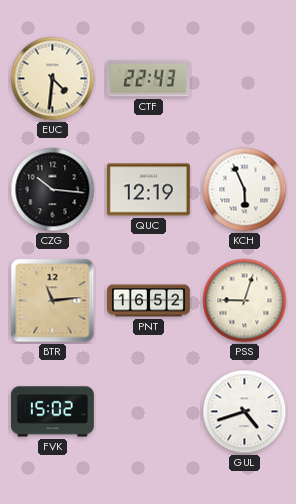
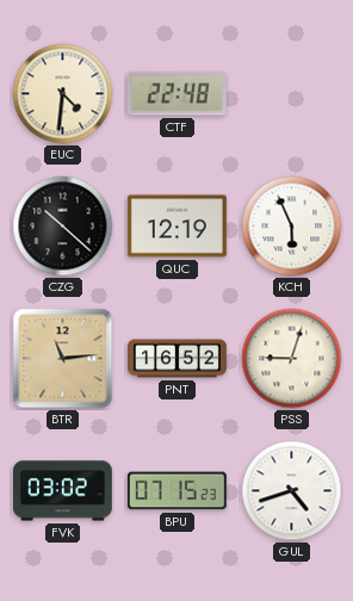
CTF: 22:43 -> 22:48
CZG: 10:16 -> 10:22
FVK: 15:02 -> 03:02
BPU: none -> 07:15
